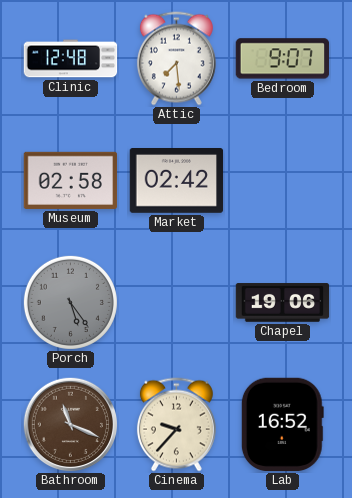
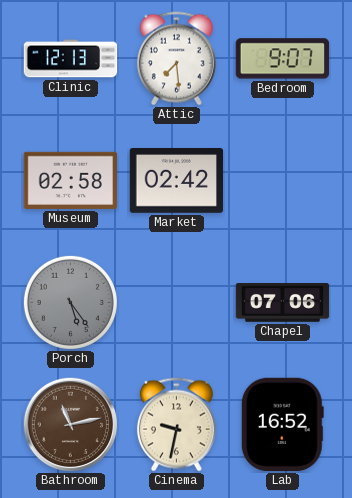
Clinic: 12:48 -> 12:13
Chapel: 19:06 -> 07:06
Bathroom: 11:19 -> 11:13
Cinema: 9:37 -> 9:32
